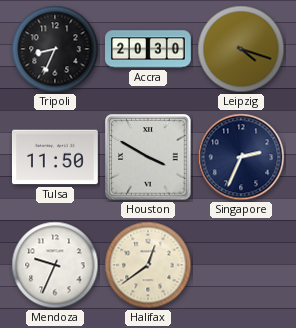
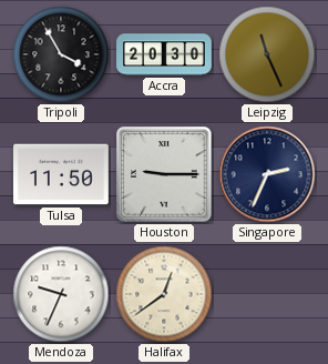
Tripoli: 8:34 -> 3:55
Leipzig: 4:18 -> 11:26
Houston: 3:50 -> 9:15
